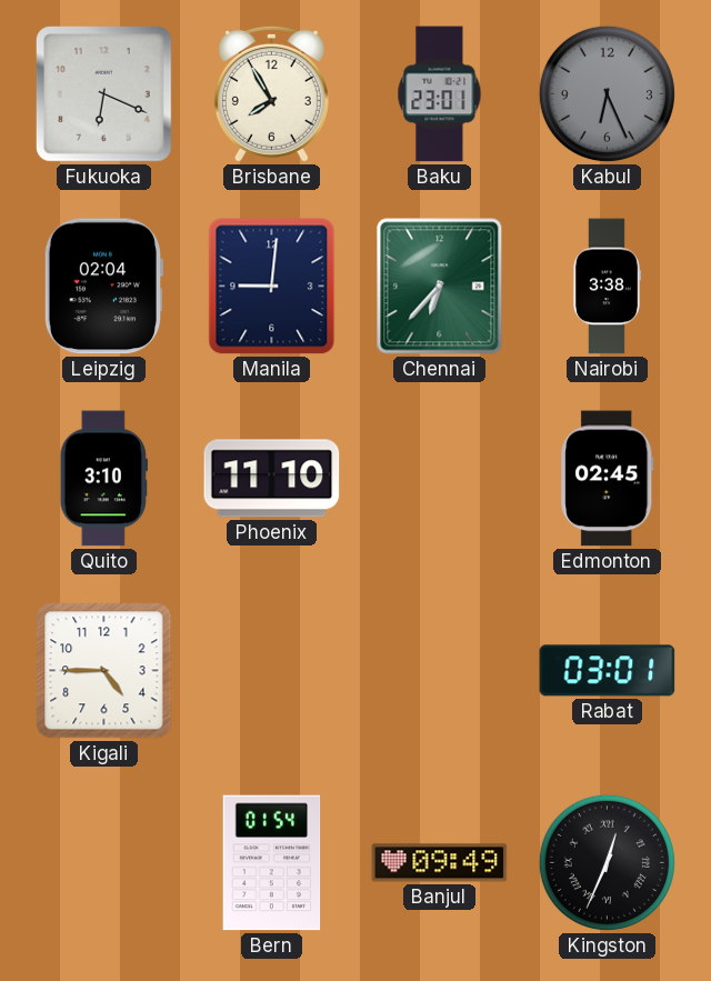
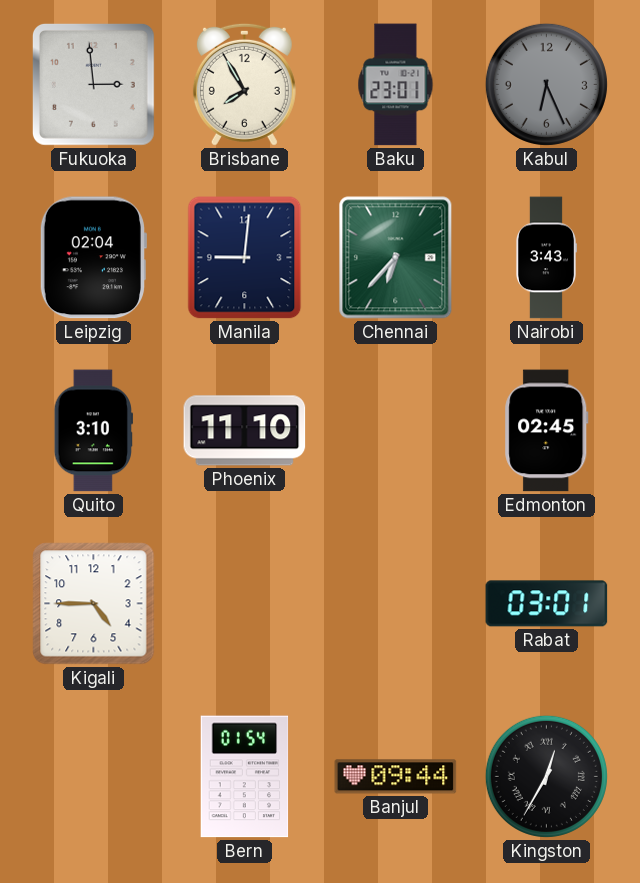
Fukuoka: 6:19 -> 2:59
Nairobi: 3:38 -> 3:43
Banjul: 09:49 -> 09:44
Kingston: 12:34 -> 12:35
